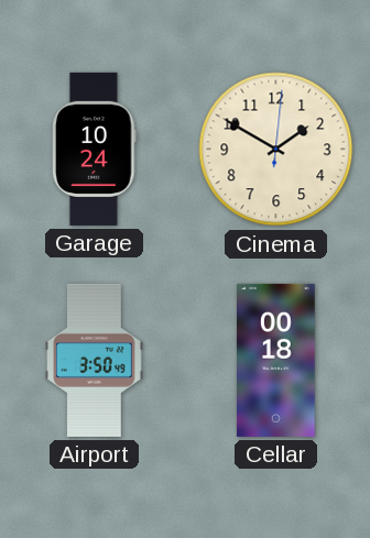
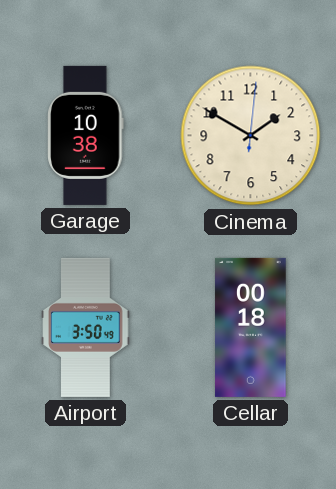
Garage: 10:24 -> 10:38
